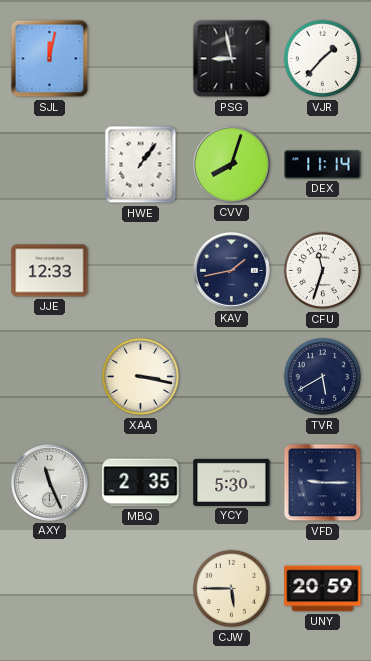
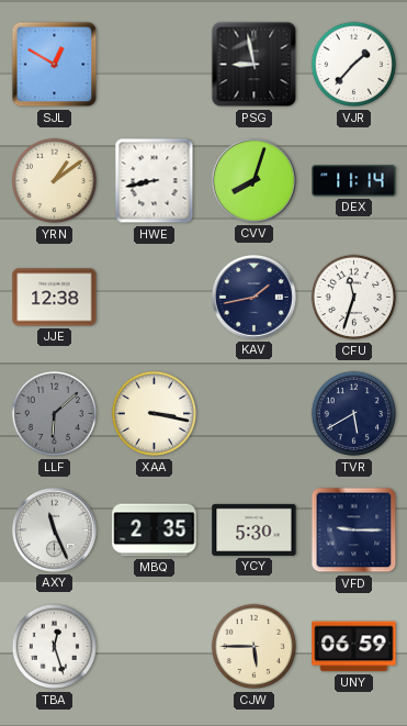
SJL: 12:02 -> 12:50
YRN: none -> 1:09
HWE: 1:06 -> 8:43
JJE: 12:33 -> 12:38
LLF: none -> 6:08
TBA: none -> 12:27
UNY: 20:59 -> 06:59
